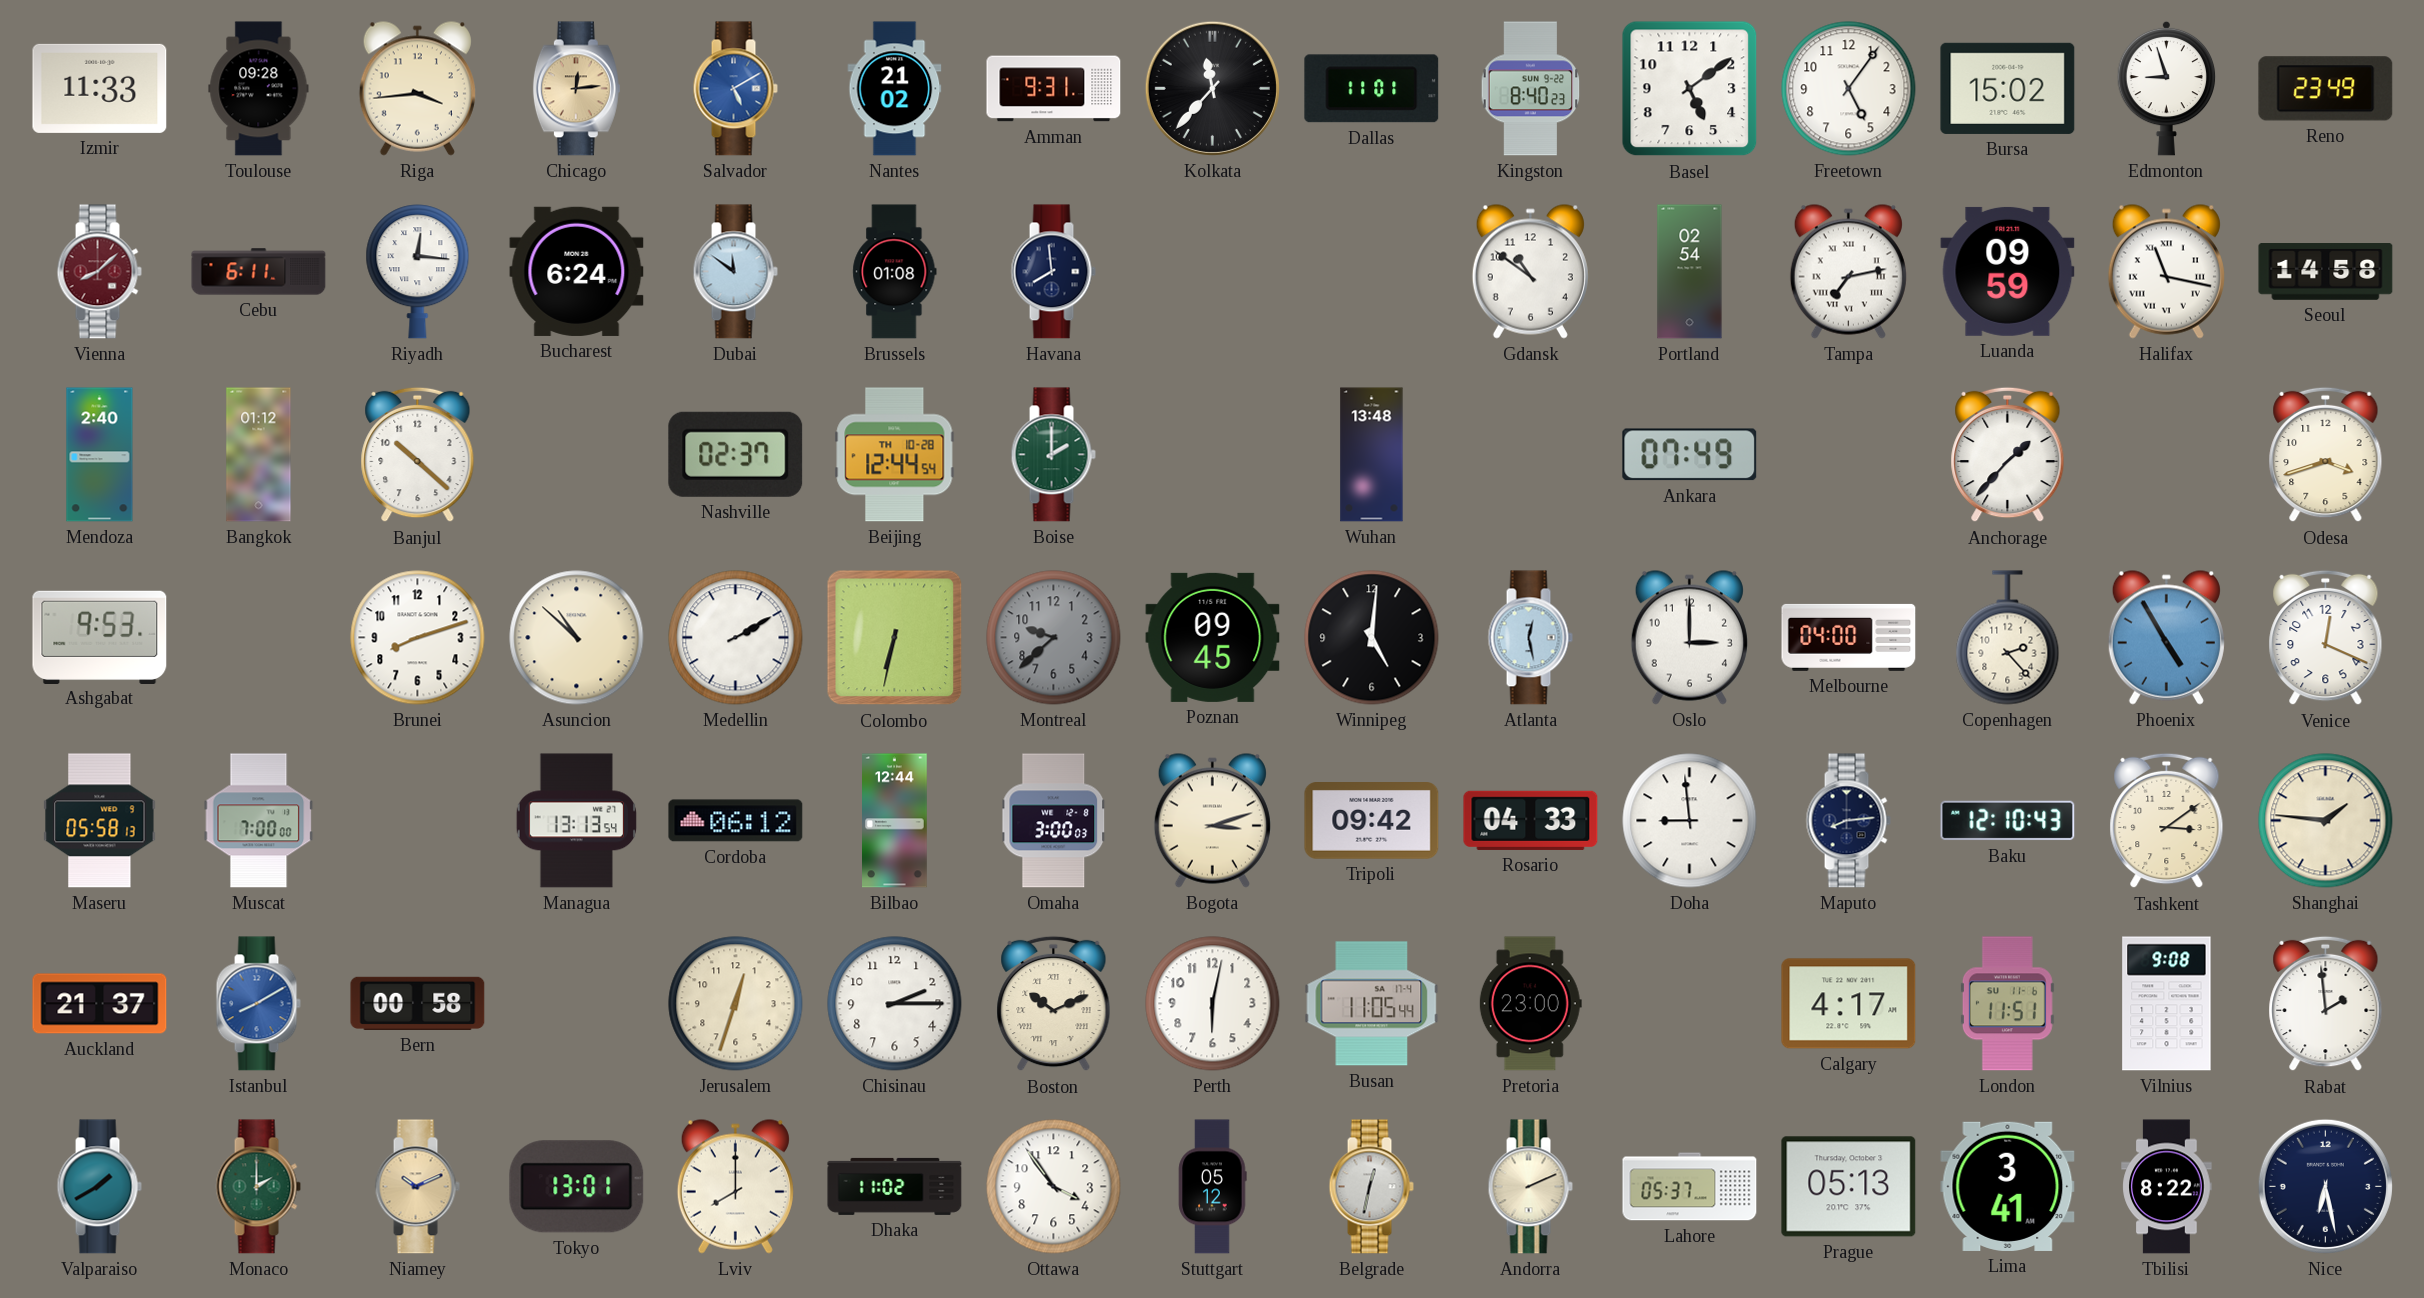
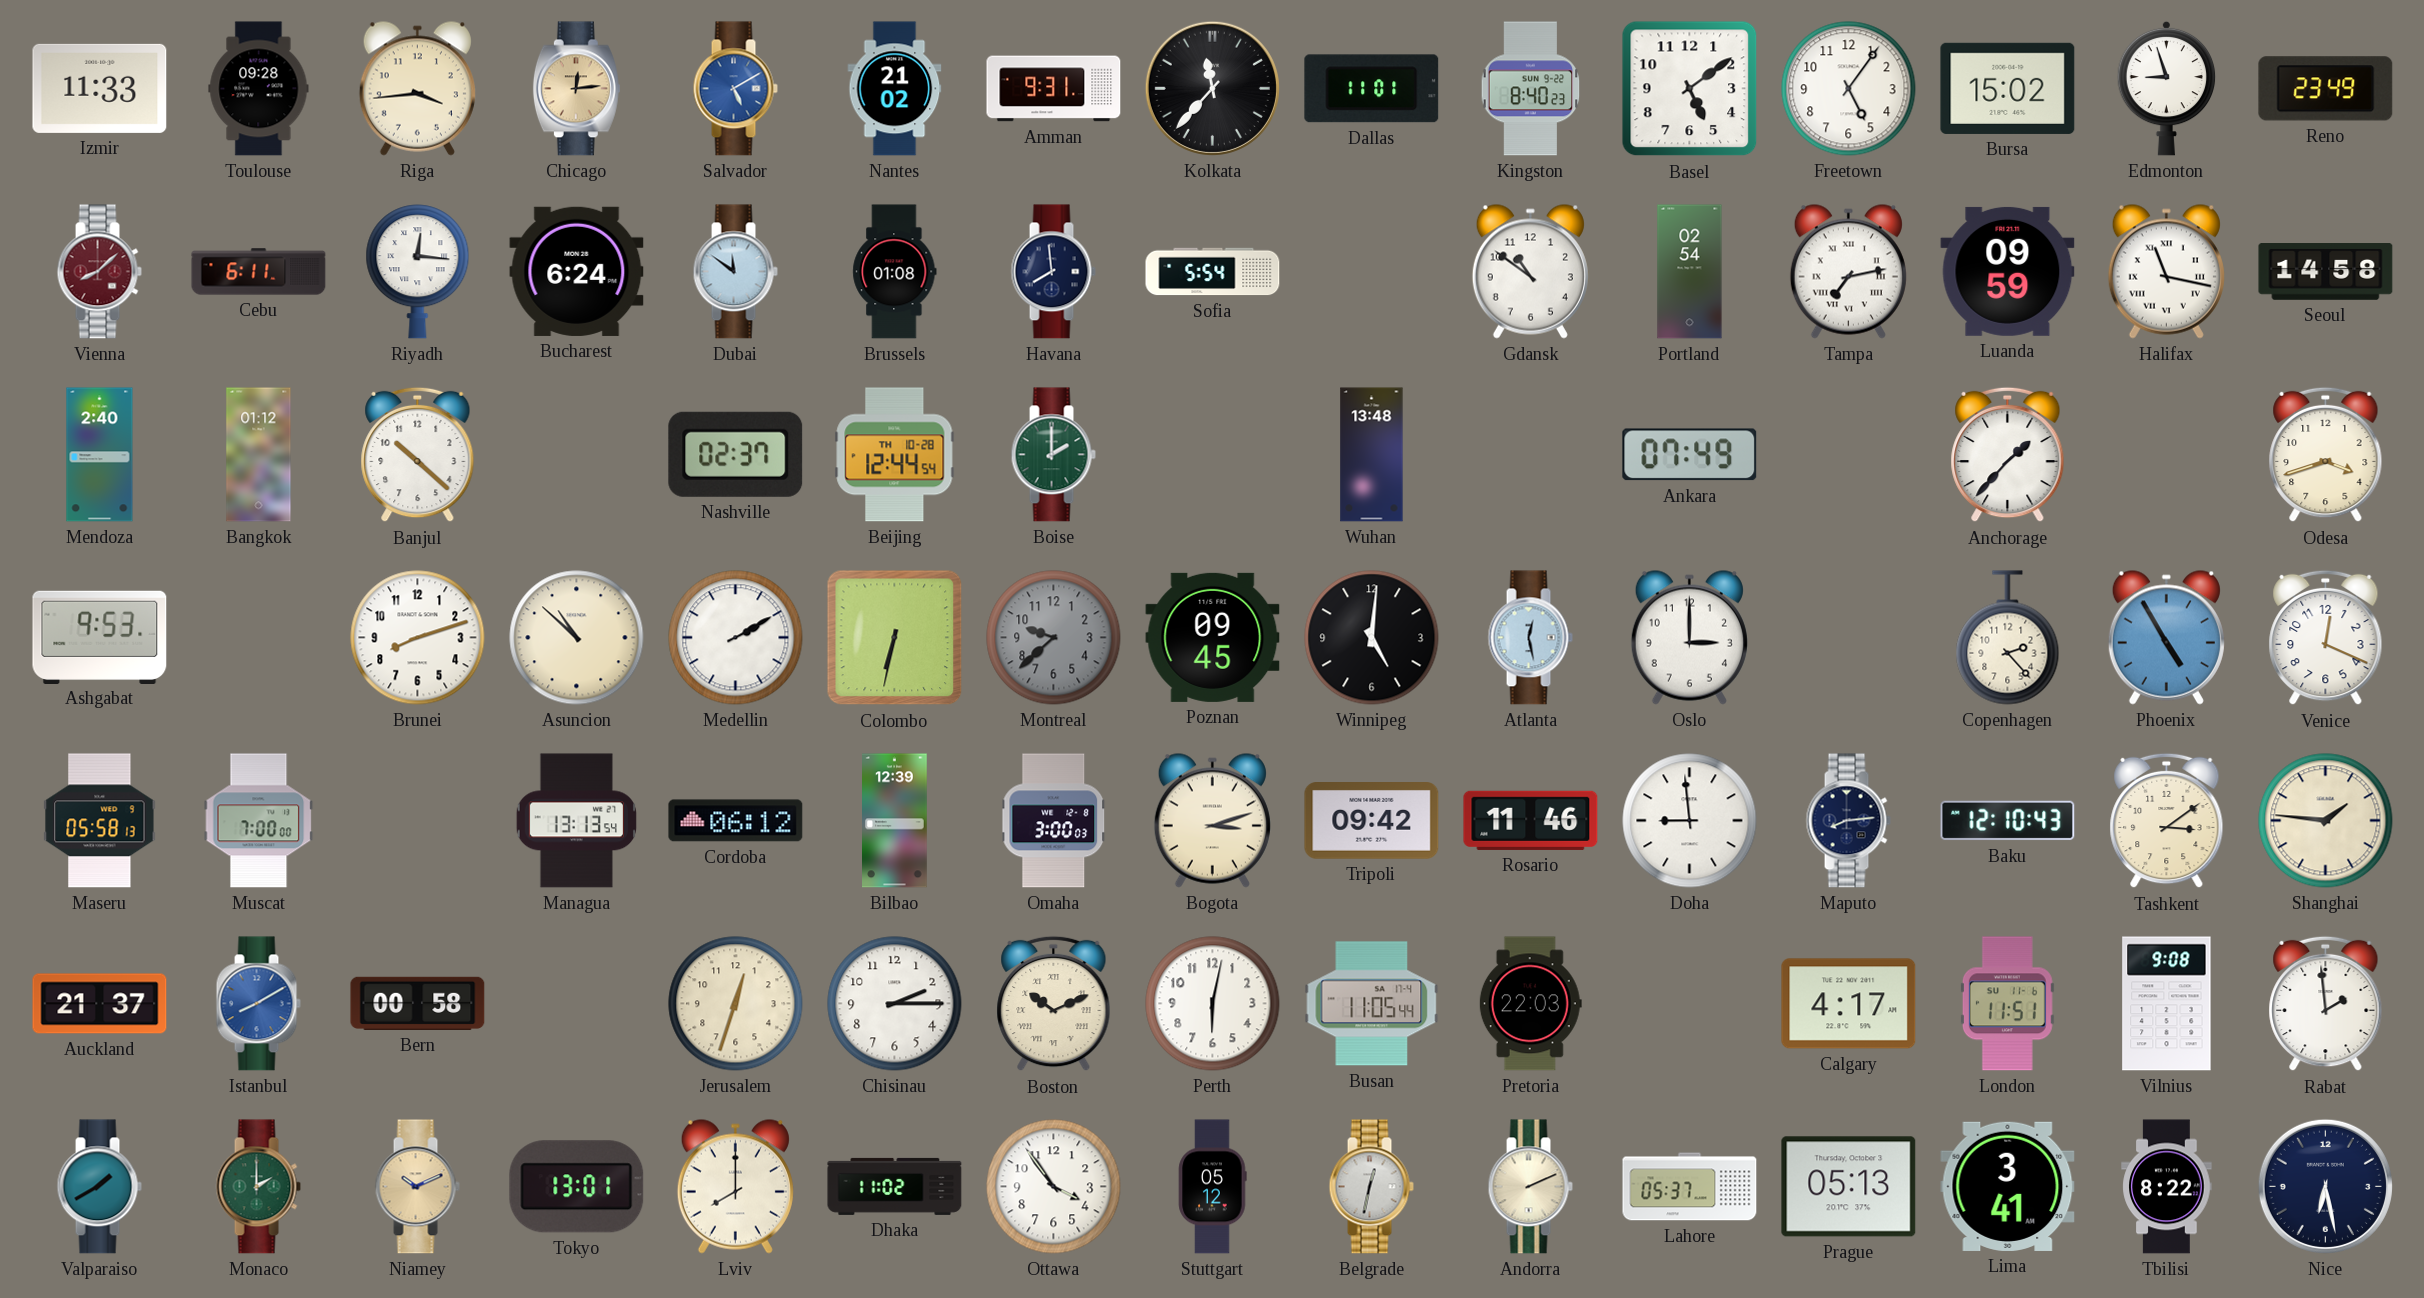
Sofia: none -> 5:54
Melbourne: 04:00 -> none
Bilbao: 12:44 -> 12:39
Rosario: 04:33 -> 11:46
Pretoria: 23:00 -> 22:03
